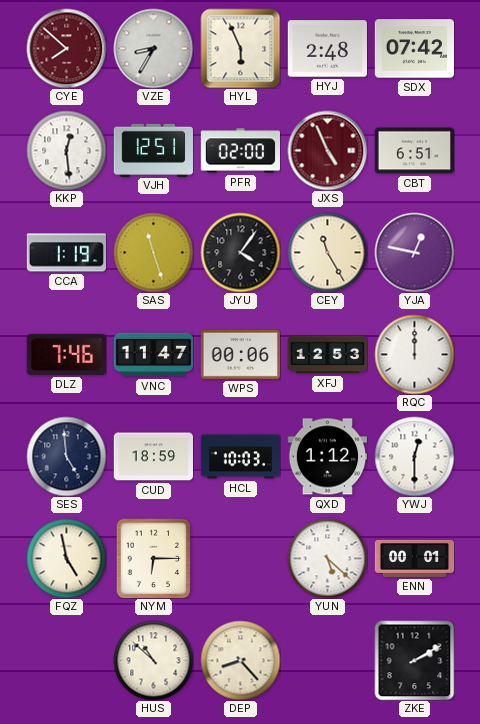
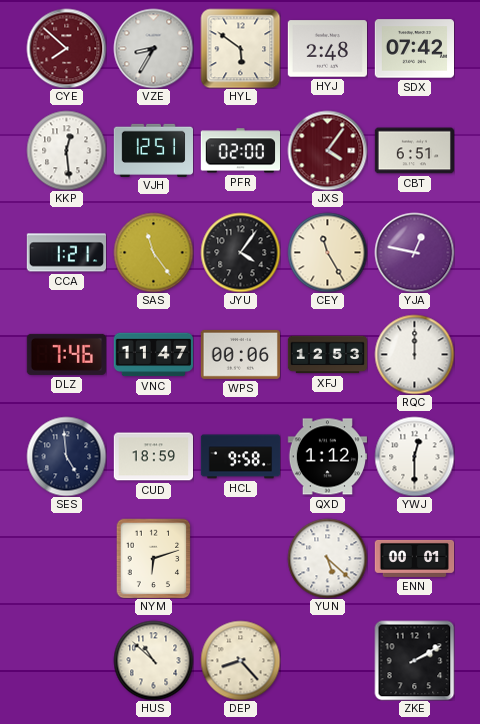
HYL: 5:56 -> 5:51
JXS: 4:56 -> 4:06
CCA: 1:19 -> 1:21
SAS: 11:27 -> 11:24
HCL: 10:03 -> 9:58
FQZ: 4:58 -> none
NYM: 6:15 -> 6:12
